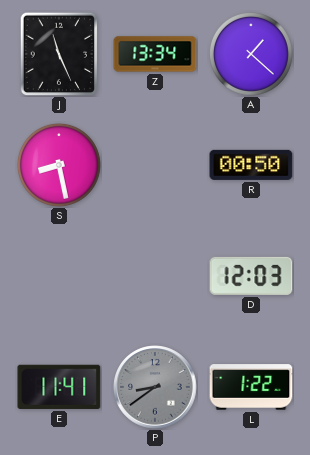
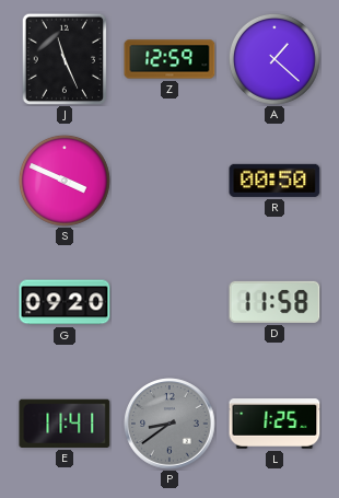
Z: 13:34 -> 12:59
S: 8:28 -> 3:49
G: none -> 09:20
D: 12:03 -> 11:58
L: 1:22 -> 1:25
